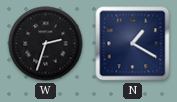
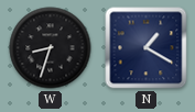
W: 2:33 -> 8:33
